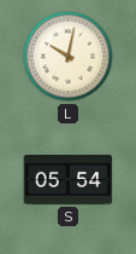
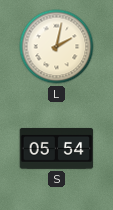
L: 10:02 -> 2:02
